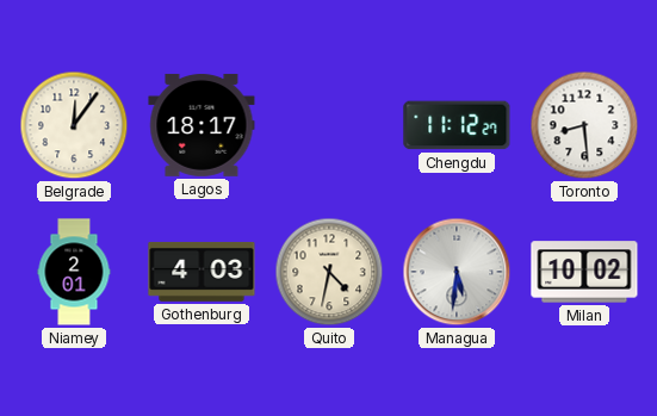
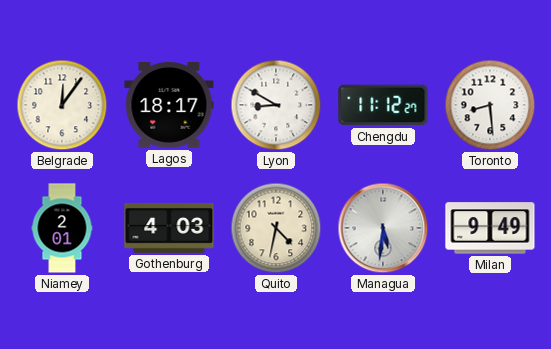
Lyon: none -> 8:50
Milan: 10:02 -> 9:49
